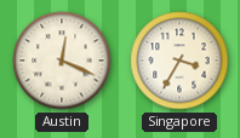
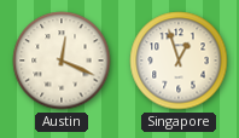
Singapore: 3:35 -> 12:57
